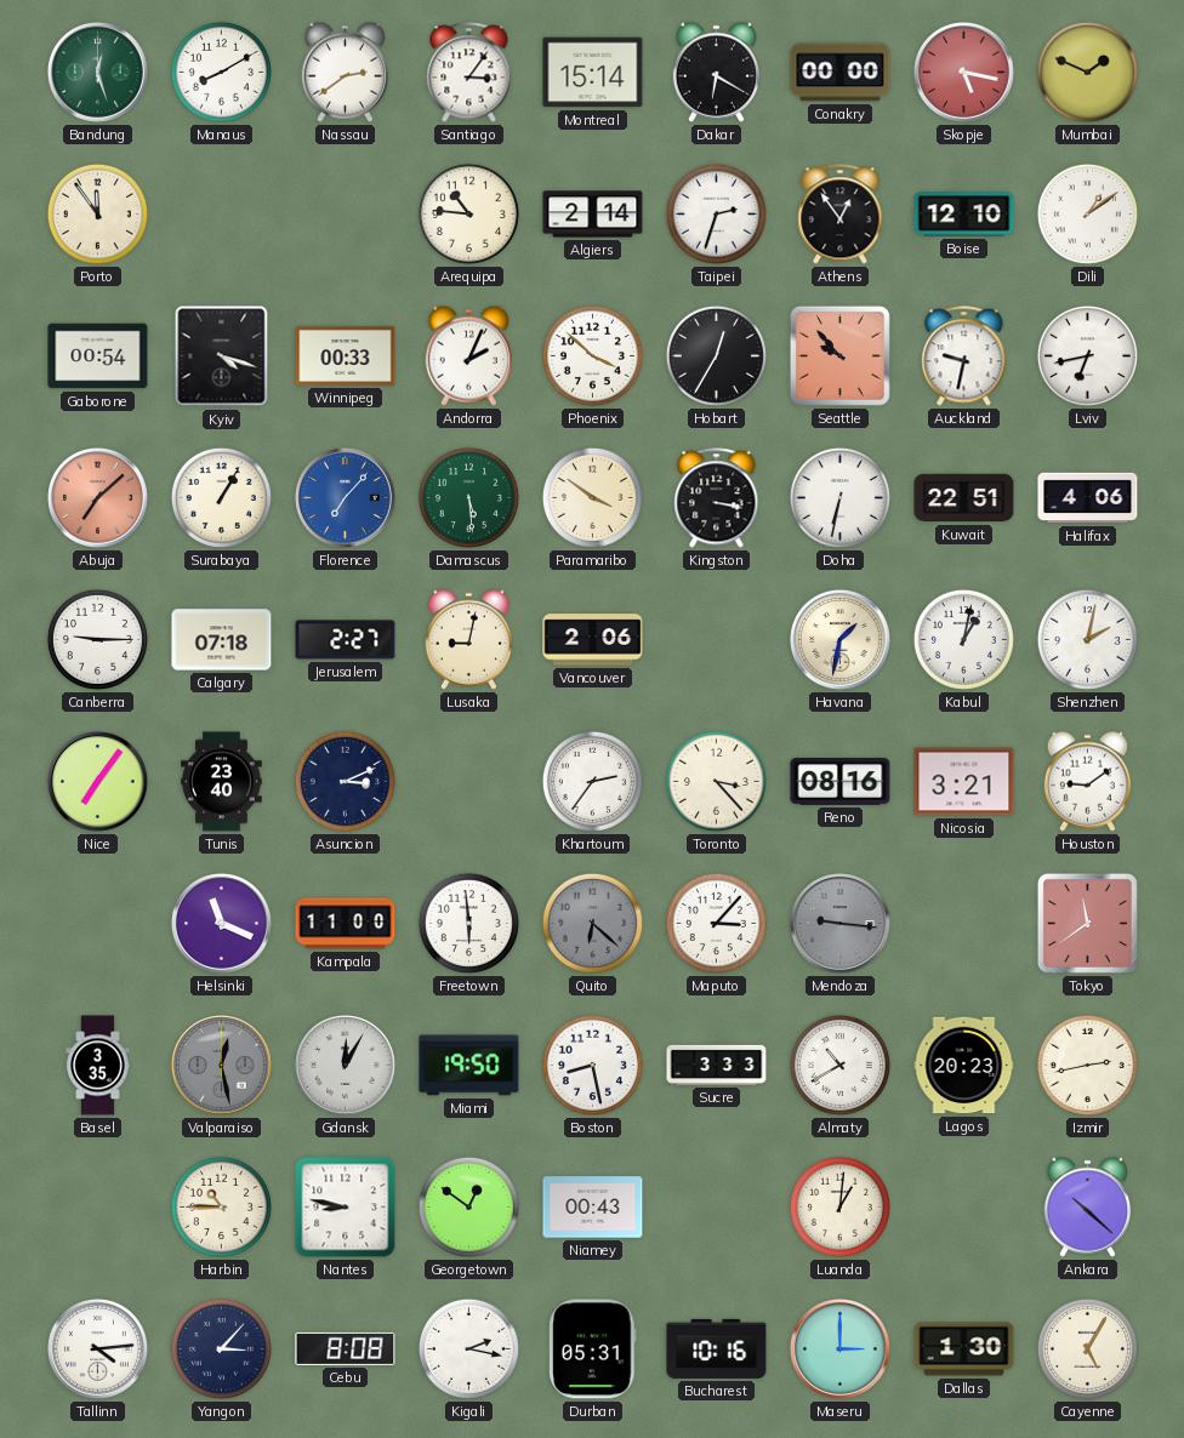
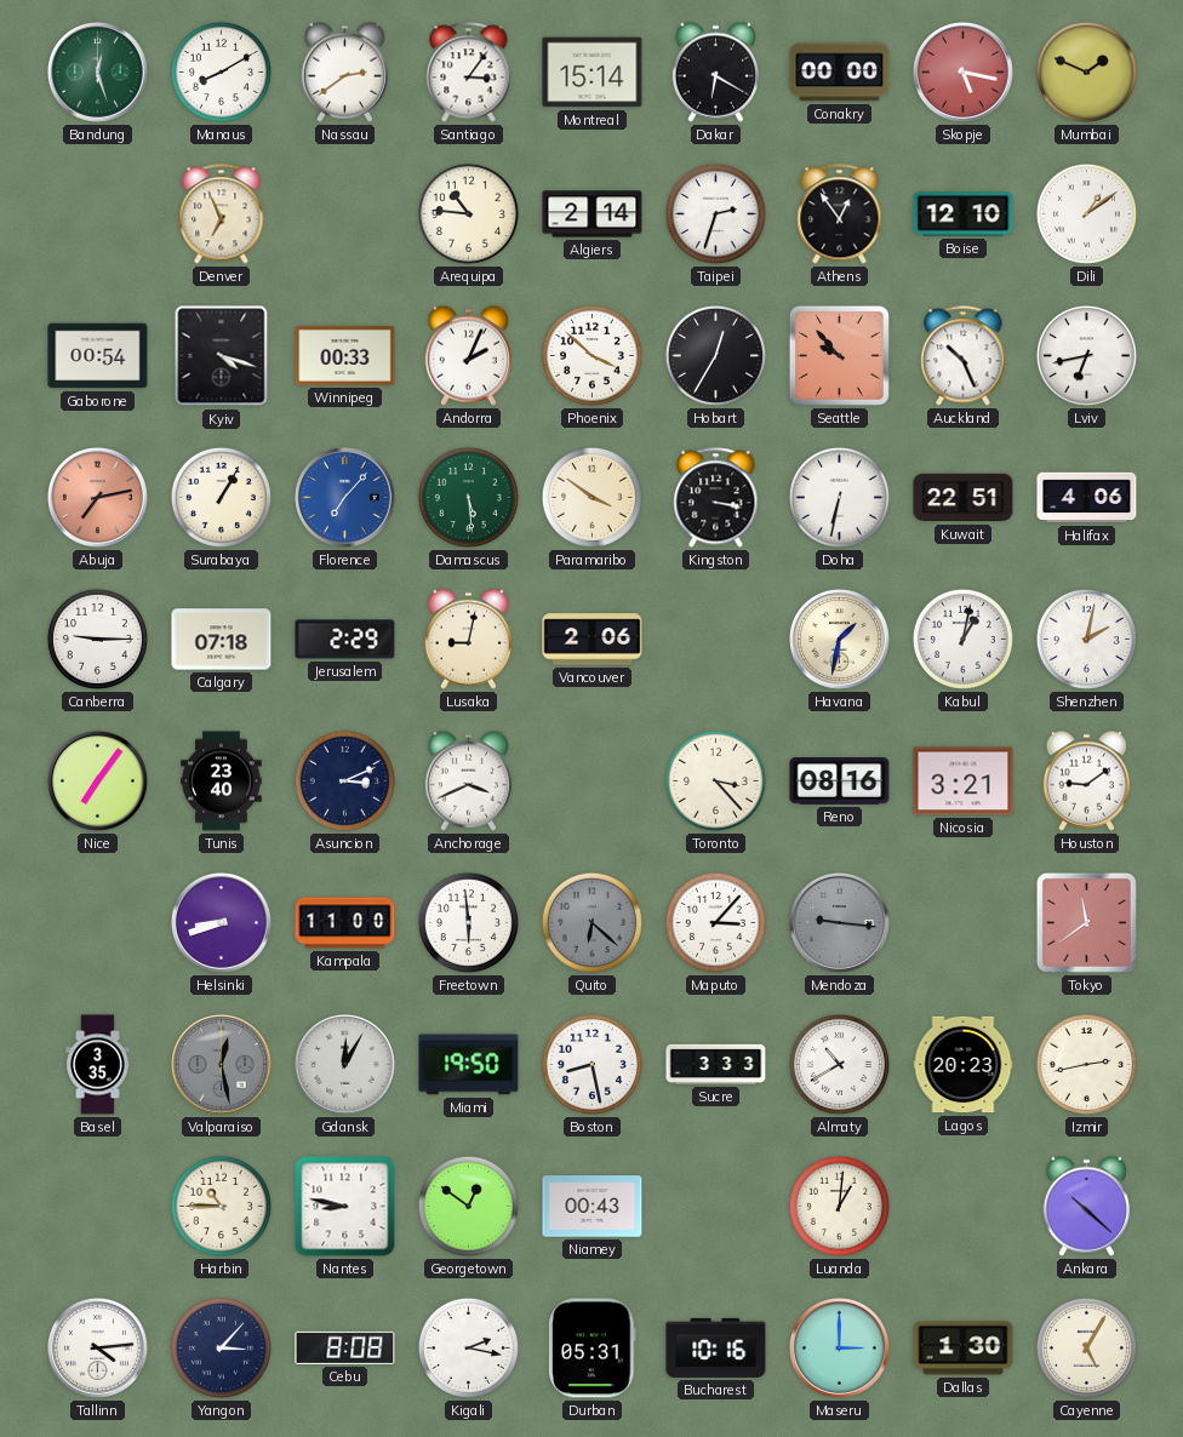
Porto: 11:54 -> none
Denver: none -> 6:56
Auckland: 9:32 -> 10:26
Abuja: 7:08 -> 7:13
Jerusalem: 2:27 -> 2:29
Anchorage: none -> 3:41
Khartoum: 2:36 -> none
Helsinki: 11:19 -> 8:42
